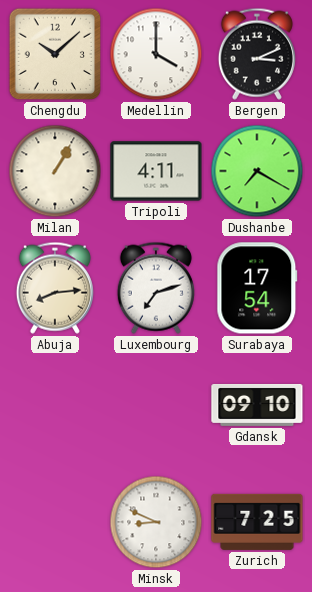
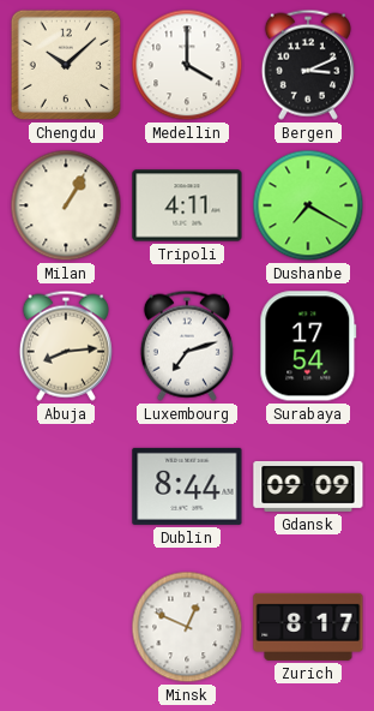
Dublin: none -> 8:44
Gdansk: 09:10 -> 09:09
Minsk: 8:49 -> 12:49
Zurich: 7:25 -> 8:17
